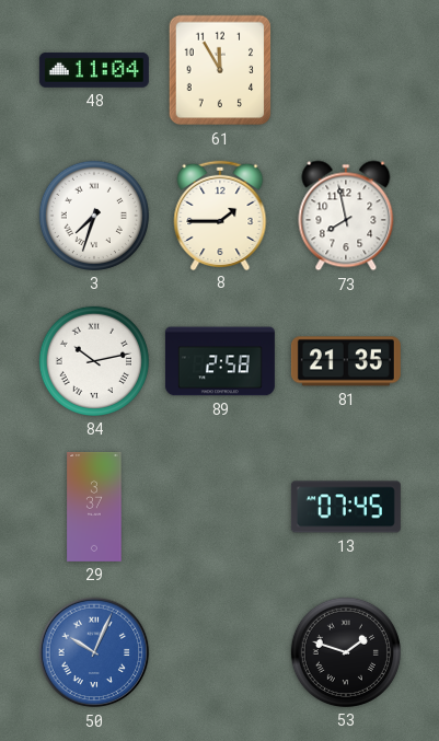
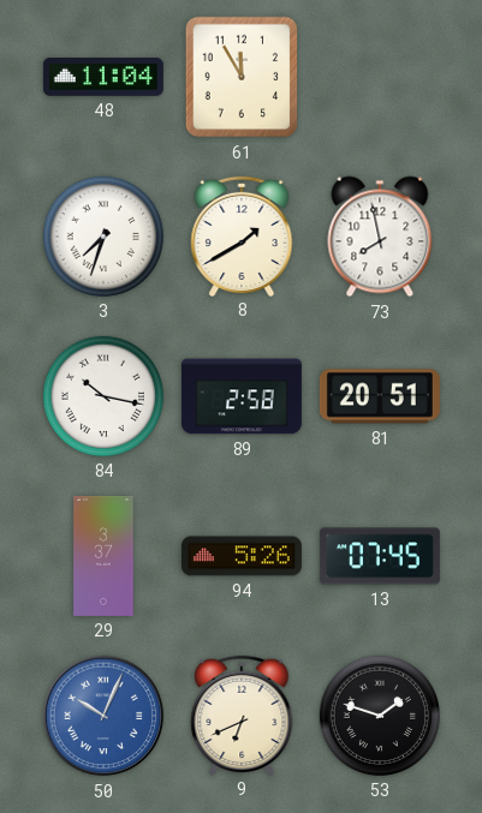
8: 1:45 -> 1:40
84: 10:13 -> 10:17
81: 21:35 -> 20:51
94: none -> 5:26
9: none -> 6:41
